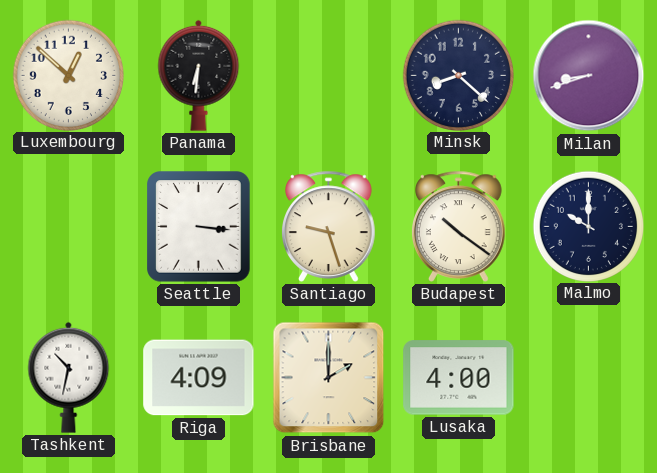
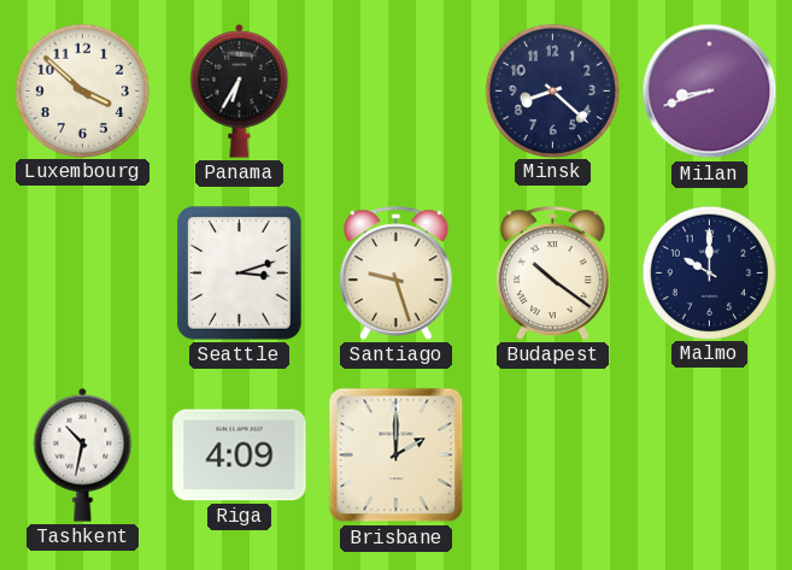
Luxembourg: 12:52 -> 3:52
Panama: 6:31 -> 6:35
Seattle: 3:16 -> 3:12
Lusaka: 4:00 -> none
